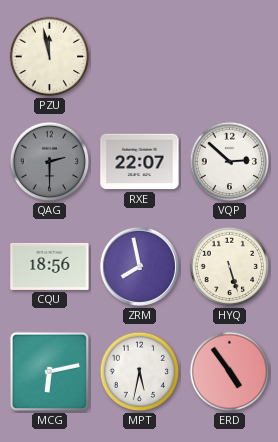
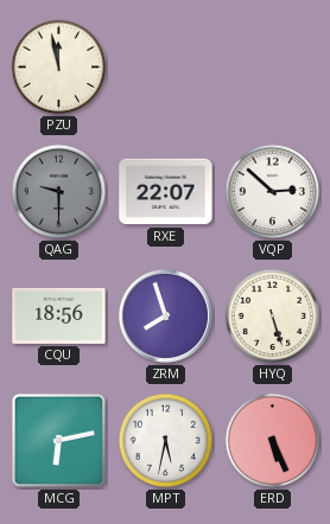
QAG: 2:30 -> 9:30
ZRM: 7:58 -> 7:57
ERD: 4:54 -> 5:26
